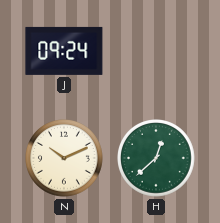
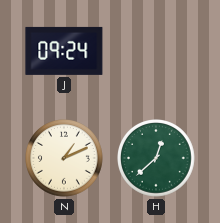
N: 10:11 -> 1:11
